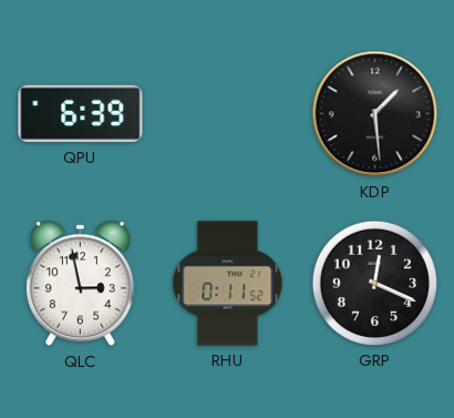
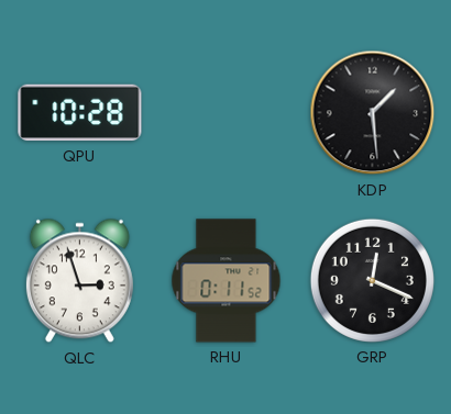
QPU: 6:39 -> 10:28
QLC: 2:58 -> 2:57
